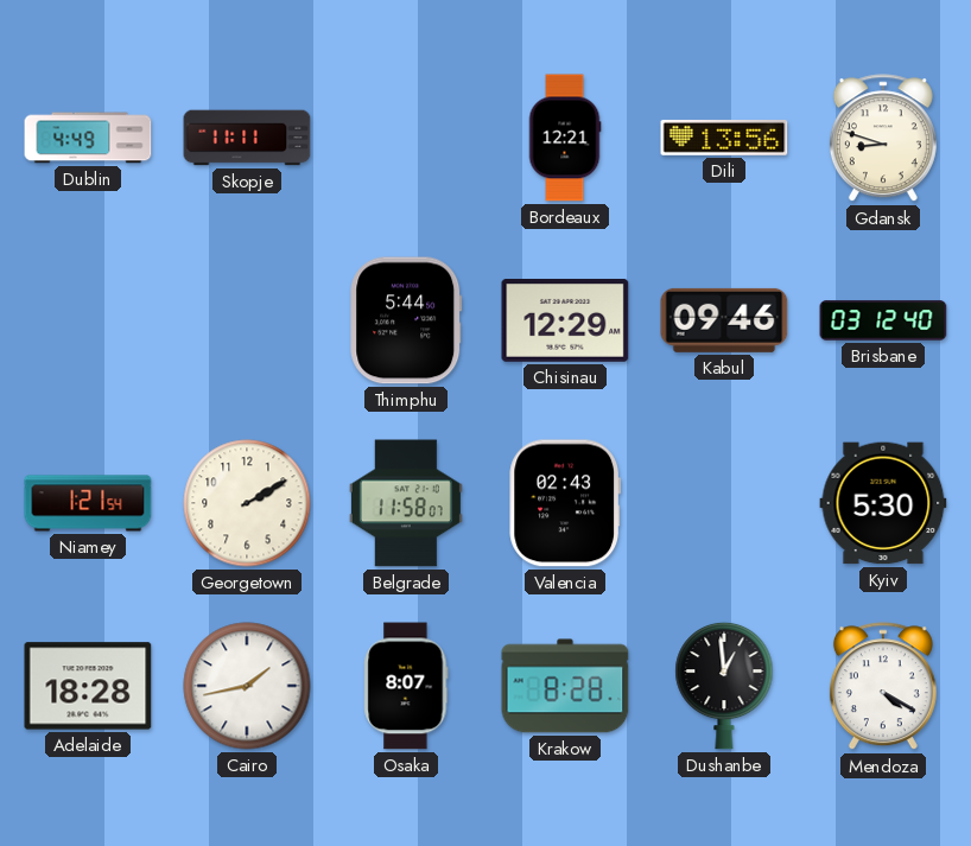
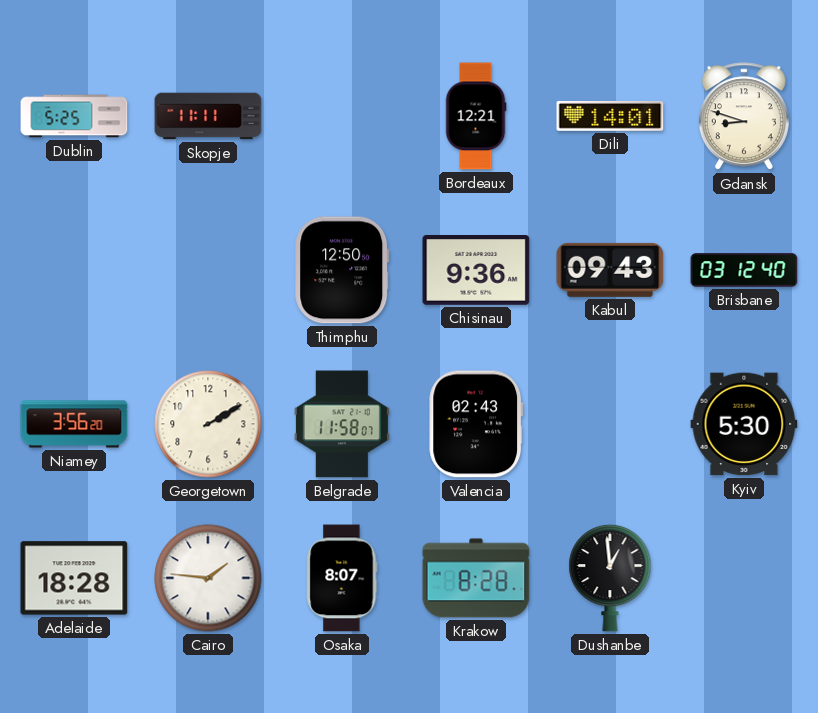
Dublin: 4:49 -> 5:25
Dili: 13:56 -> 14:01
Thimphu: 5:44 -> 12:50
Chisinau: 12:29 -> 9:36
Kabul: 09:46 -> 09:43
Niamey: 1:21 -> 3:56
Cairo: 1:43 -> 1:46
Mendoza: 4:20 -> none
